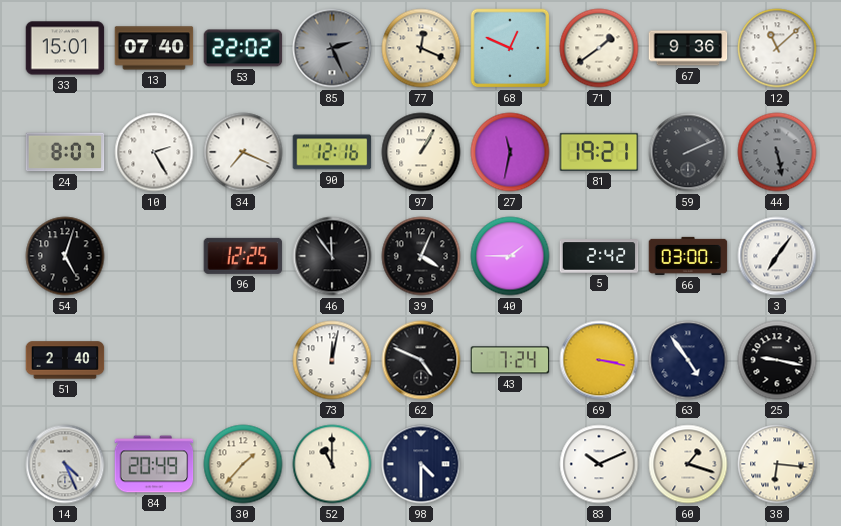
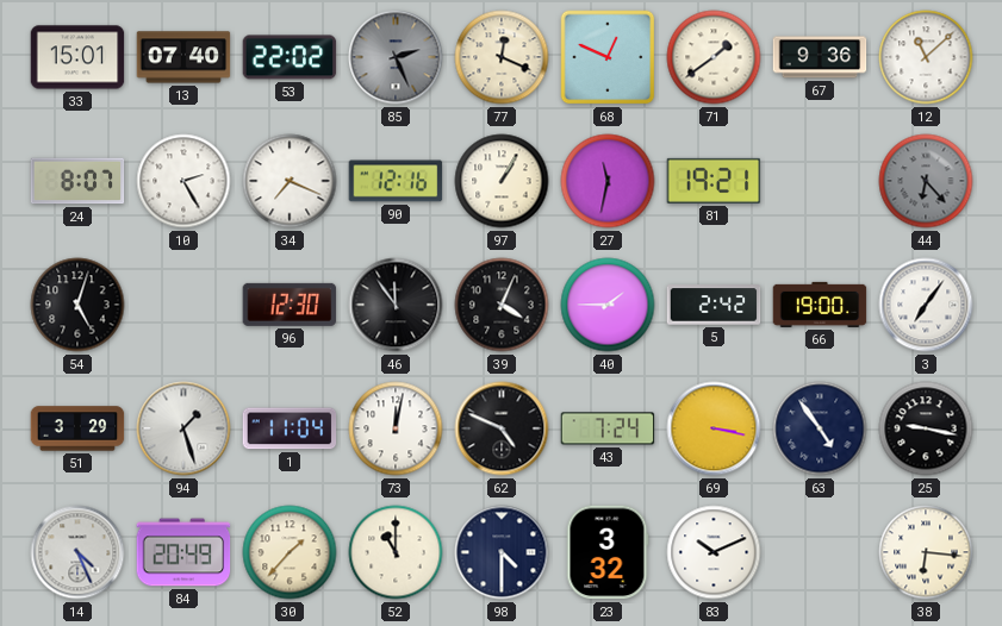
59: 2:11 -> none
44: 5:28 -> 6:23
96: 12:25 -> 12:30
66: 03:00 -> 19:00
51: 2:40 -> 3:29
94: none -> 1:27
1: none -> 11:04
23: none -> 3:32
60: 1:18 -> none
